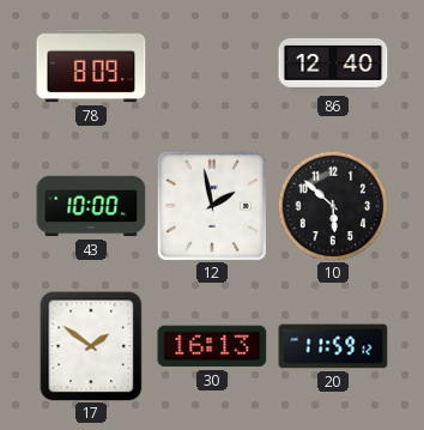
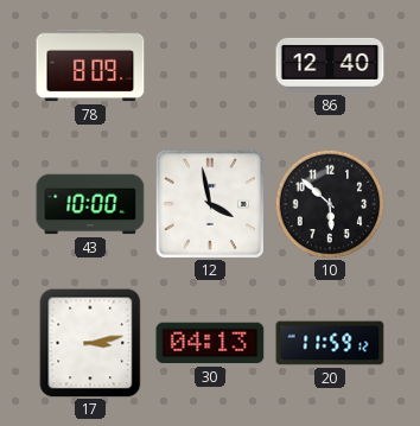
12: 1:58 -> 3:58
17: 1:51 -> 3:13
30: 16:13 -> 04:13
